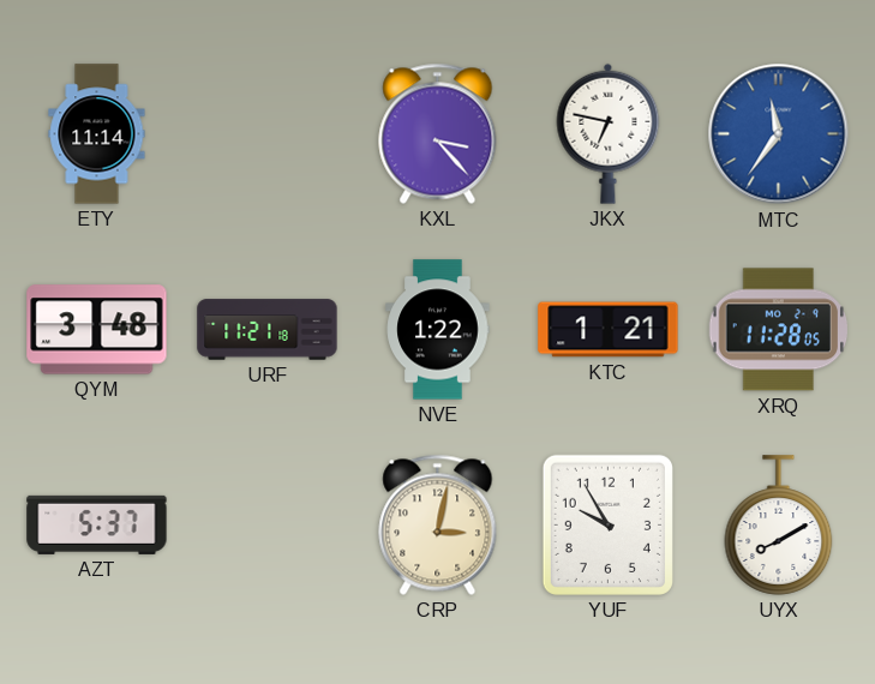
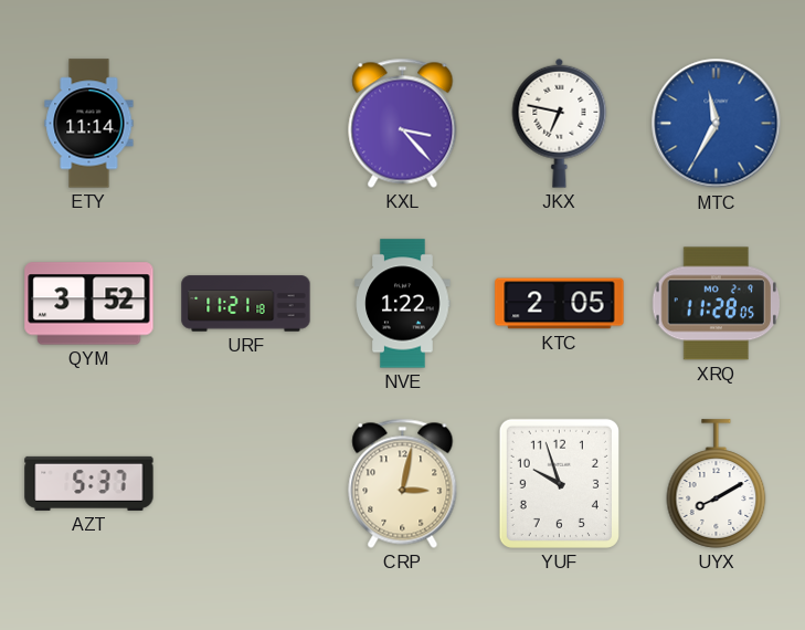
MTC: 11:36 -> 11:35
QYM: 3:48 -> 3:52
KTC: 1:21 -> 2:05
YUF: 9:55 -> 9:57
